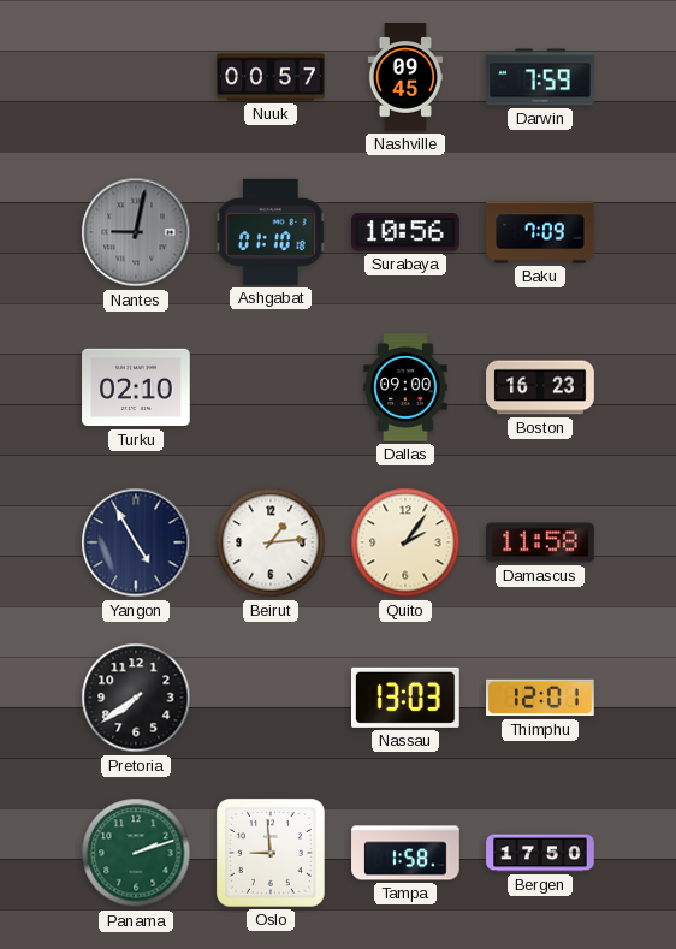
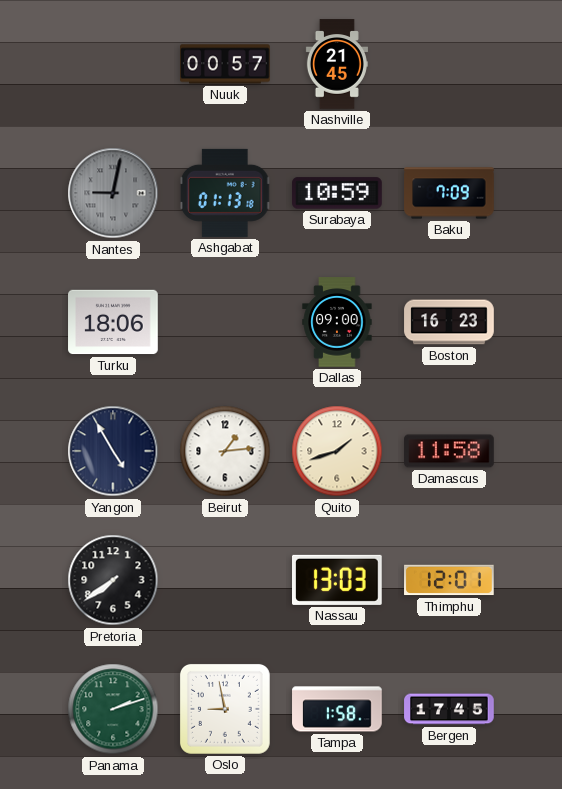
Nashville: 09:45 -> 21:45
Darwin: 7:59 -> none
Ashgabat: 01:10 -> 01:13
Surabaya: 10:56 -> 10:59
Turku: 02:10 -> 18:06
Quito: 2:06 -> 1:42
Oslo: 8:59 -> 8:58
Bergen: 17:50 -> 17:45
